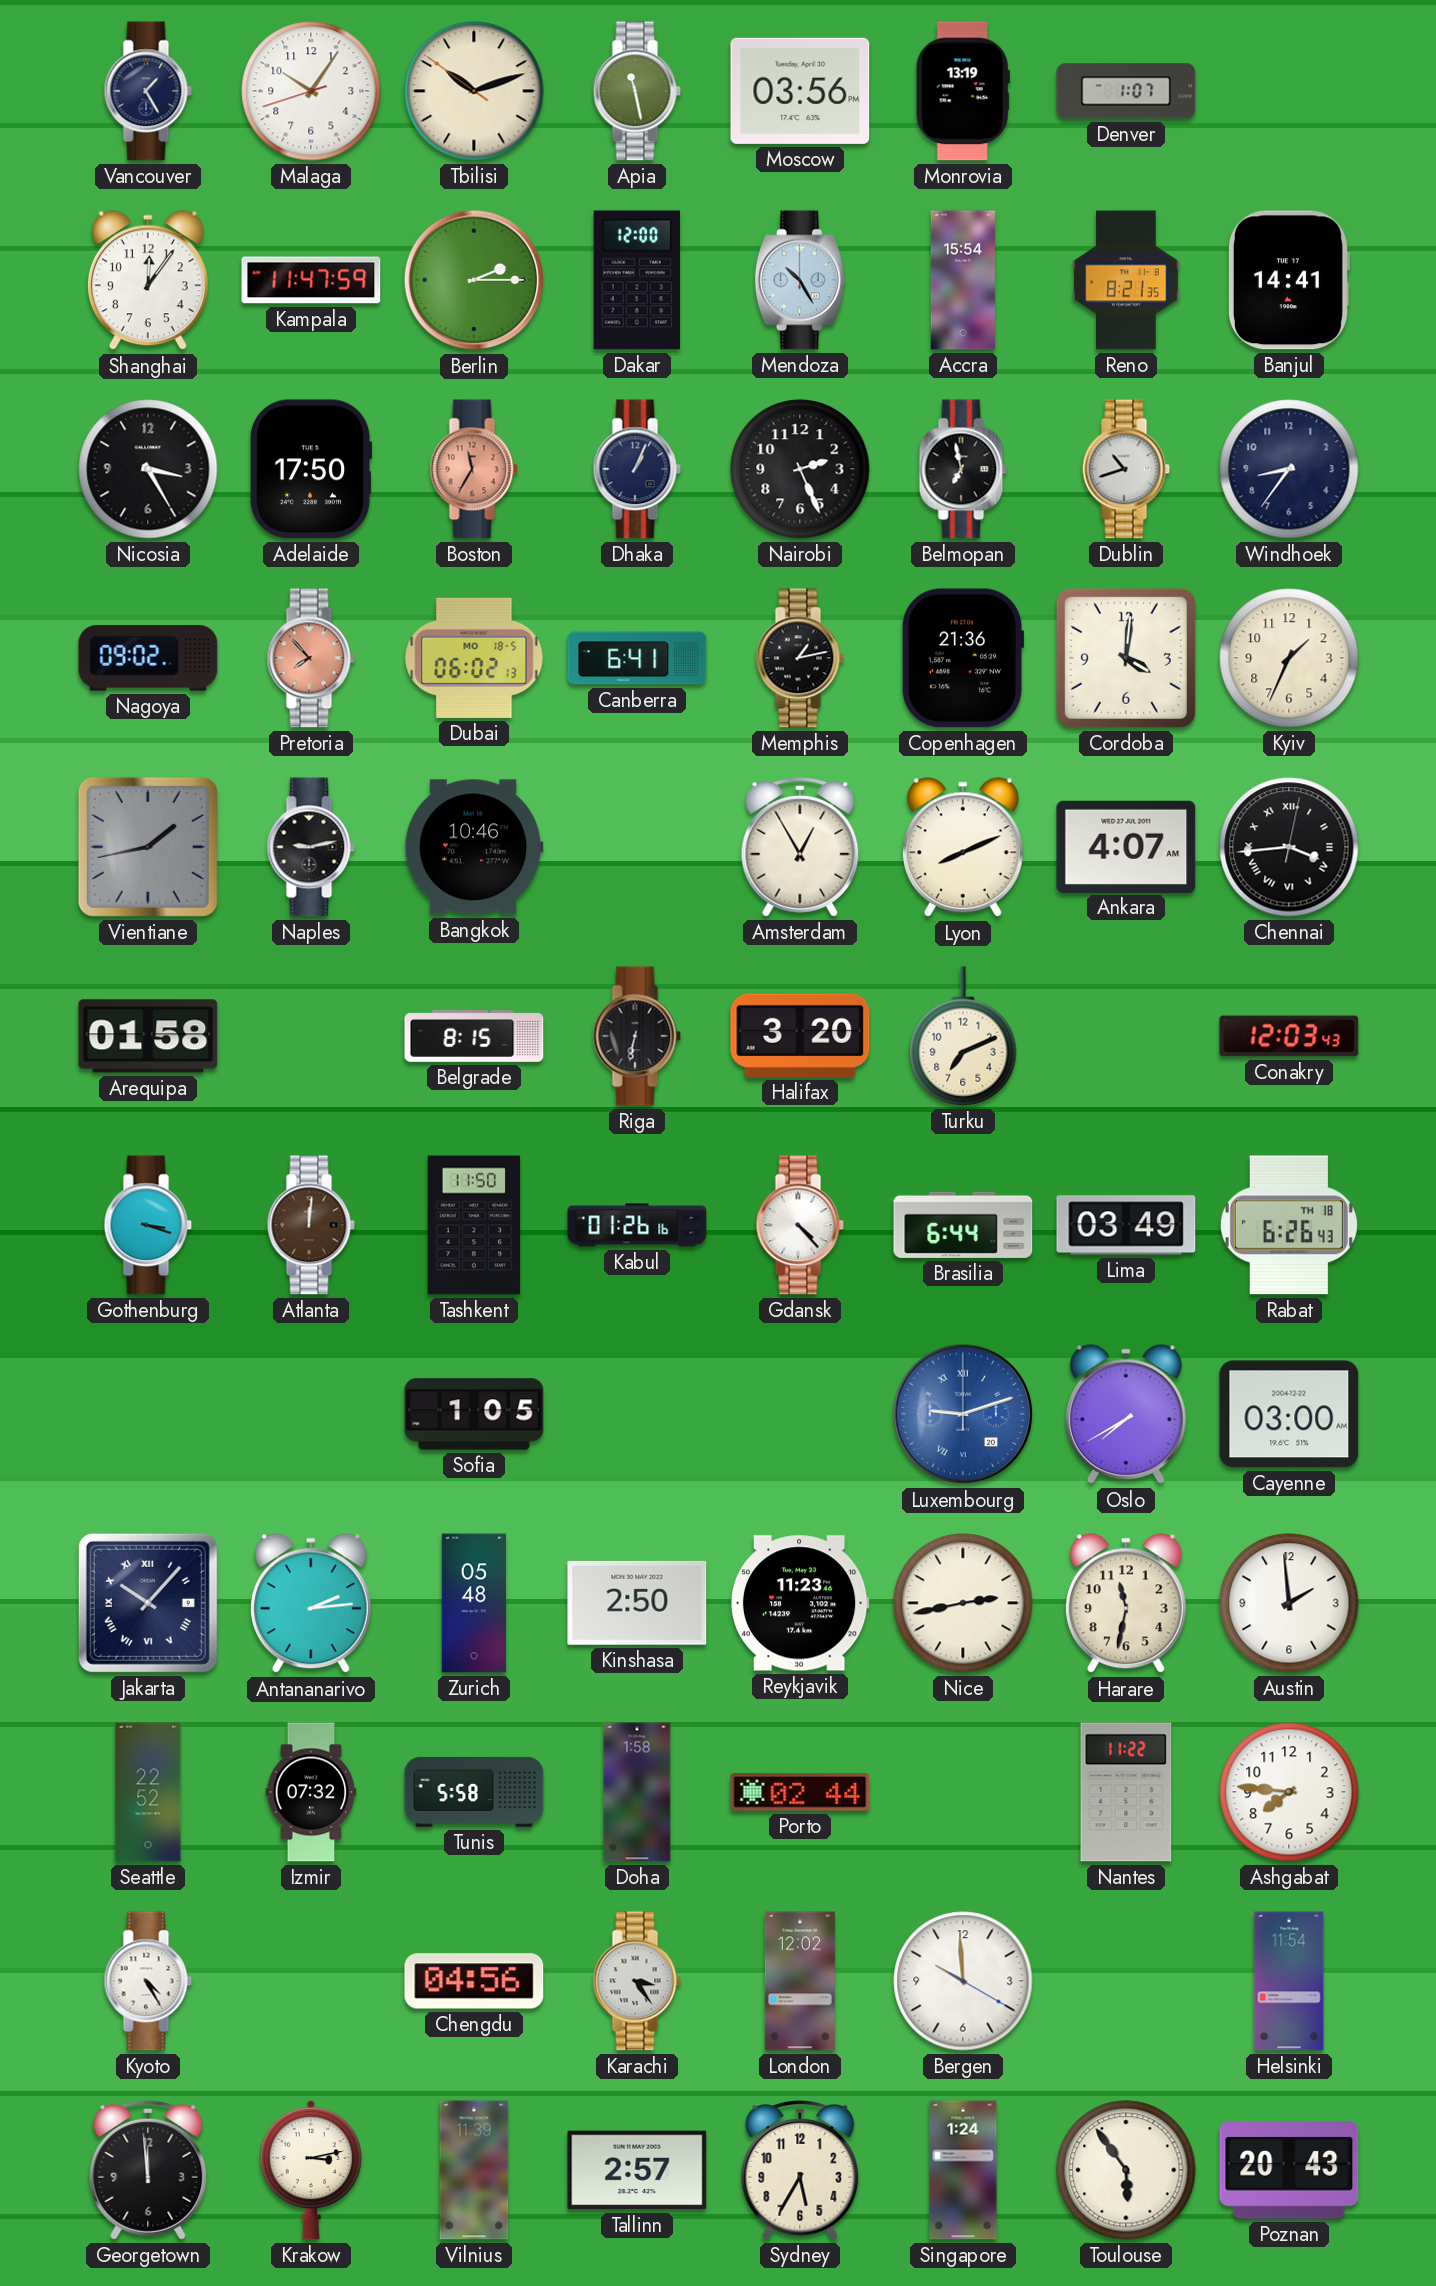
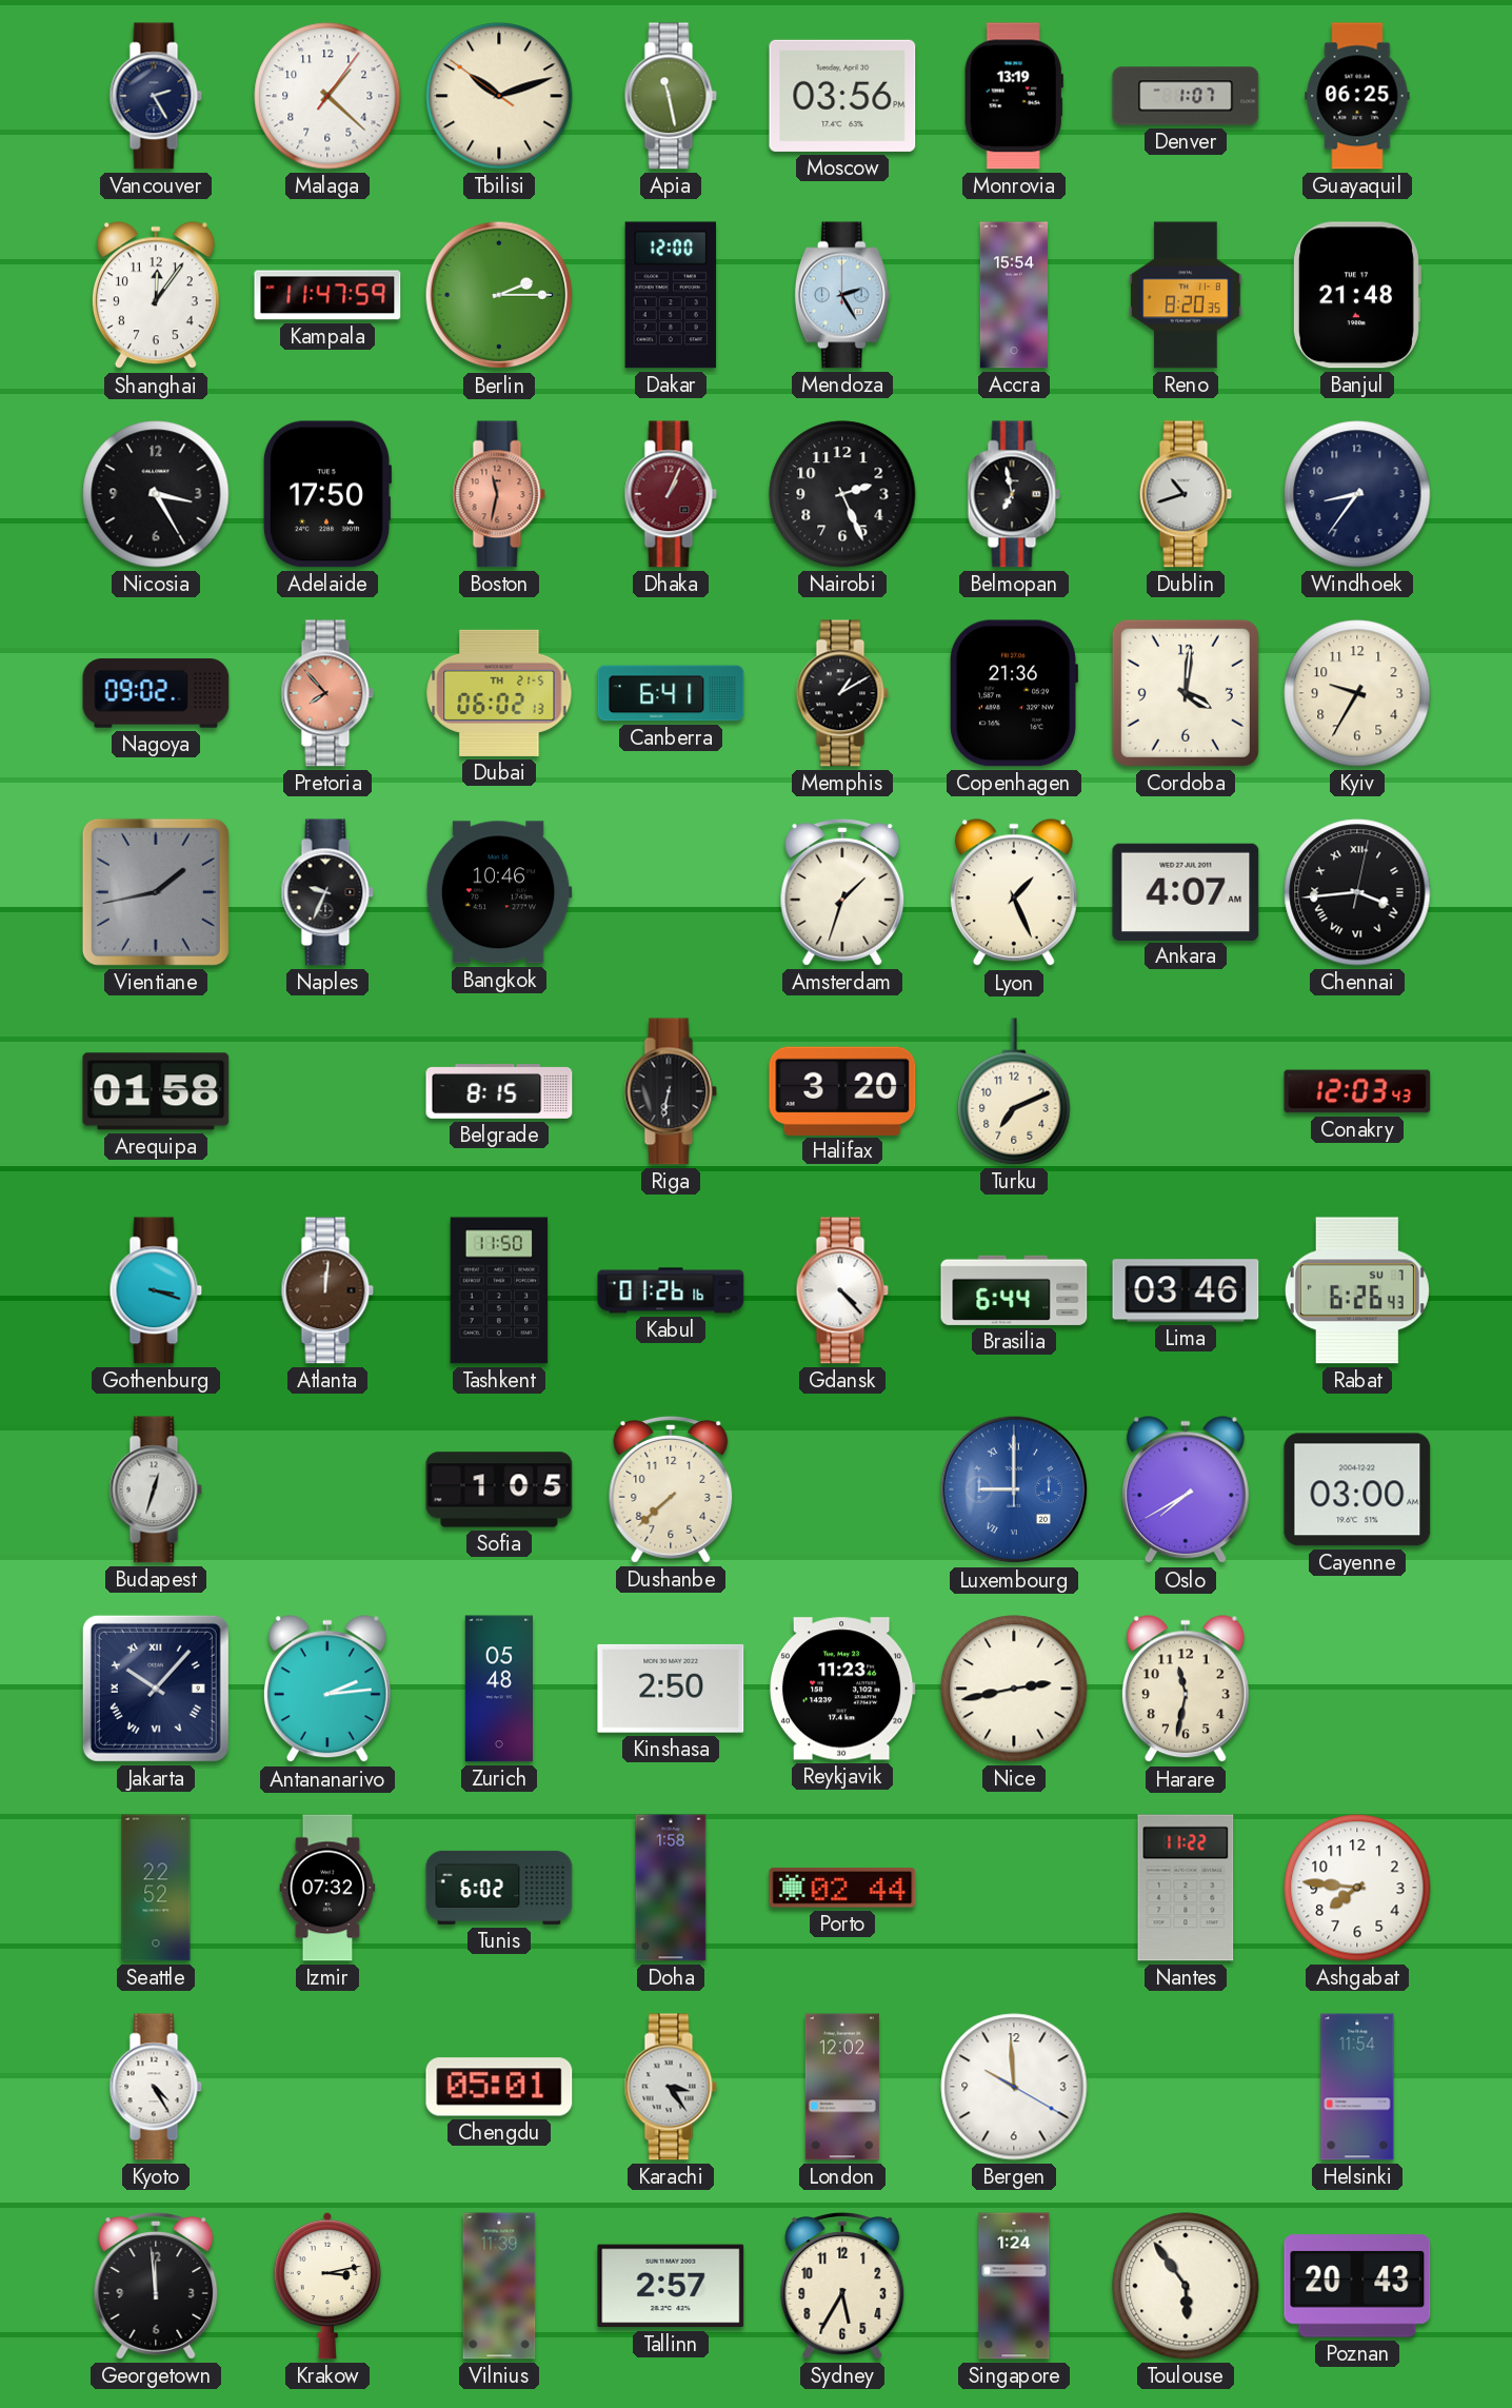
Vancouver: 1:25 -> 2:25
Malaga: 10:05 -> 1:22
Guayaquil: none -> 06:25
Mendoza: 10:25 -> 2:25
Reno: 8:21 -> 8:20
Banjul: 14:41 -> 21:48
Boston: 11:35 -> 11:32
Dhaka dial: navy -> burgundy
Dubai date: MO 18-5 -> TH 21-5
Memphis: 1:13 -> 1:10
Kyiv: 1:34 -> 9:35
Naples: 9:13 -> 9:34
Amsterdam: 12:55 -> 1:33
Lyon: 8:11 -> 1:26
Lima: 03:49 -> 03:46
Rabat date: TH 18 -> SU 7
Budapest: none -> 12:33
Dushanbe: none -> 7:38
Luxembourg: 9:12 -> 9:00
Austin: 1:59 -> none
Tunis: 5:58 -> 6:02
Chengdu: 04:56 -> 05:01
